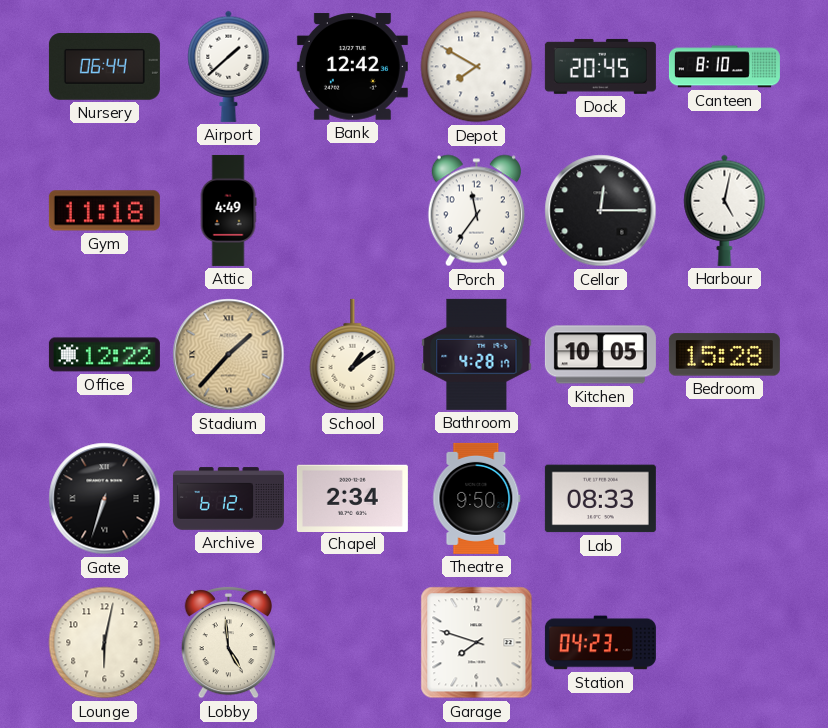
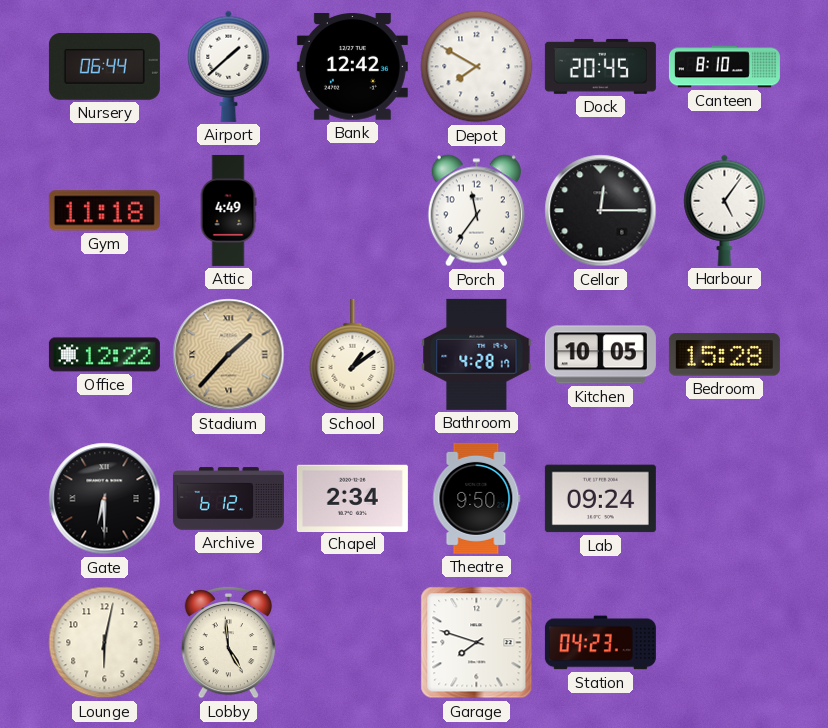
Harbour: 5:02 -> 5:06
Gate: 6:33 -> 6:30
Lab: 08:33 -> 09:24
